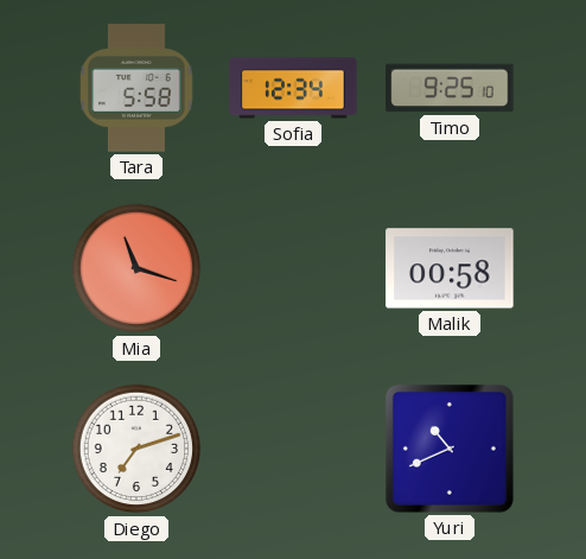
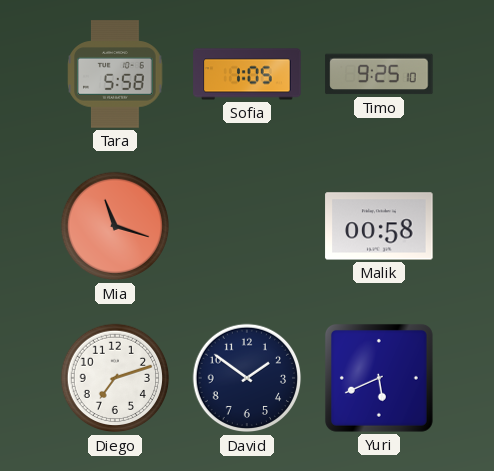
Sofia: 12:34 -> 1:05
David: none -> 1:51
Yuri: 10:41 -> 5:41
